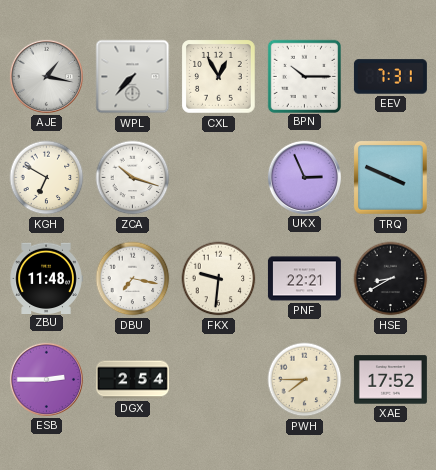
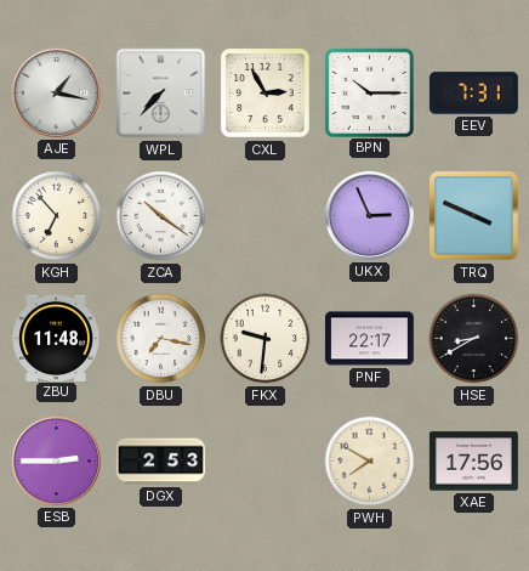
CXL: 12:55 -> 2:55
KGH: 6:50 -> 6:53
ZCA: 10:18 -> 10:21
PNF: 22:21 -> 22:17
DGX: 2:54 -> 2:53
PWH: 7:45 -> 7:50
XAE: 17:52 -> 17:56
